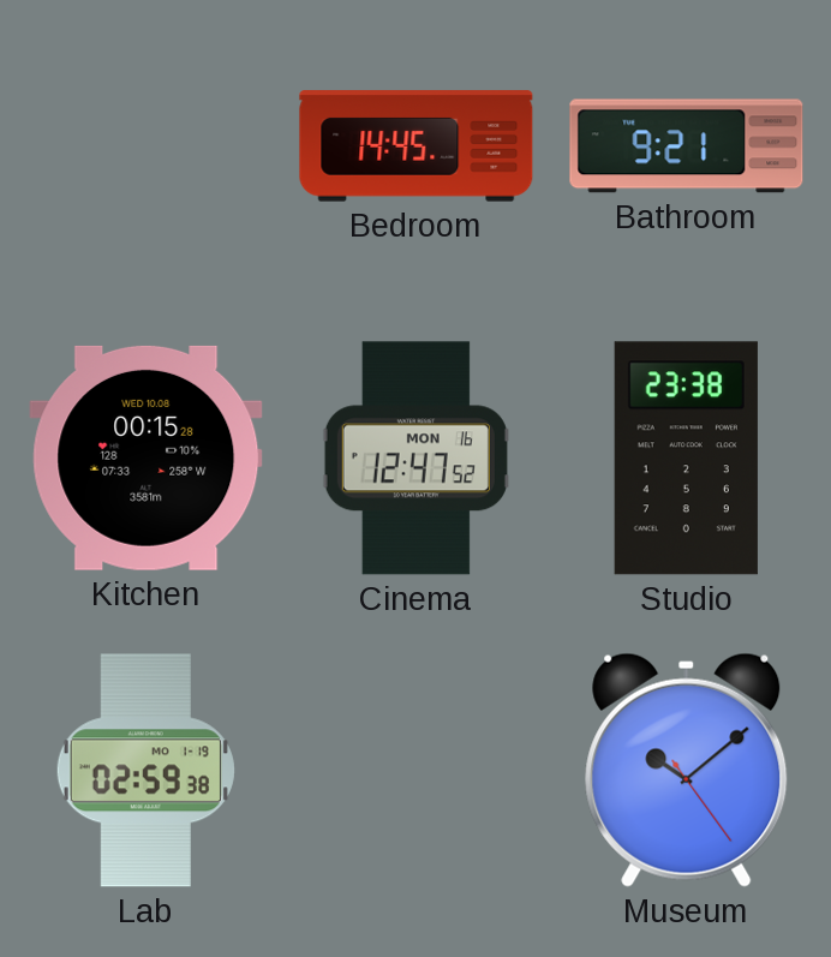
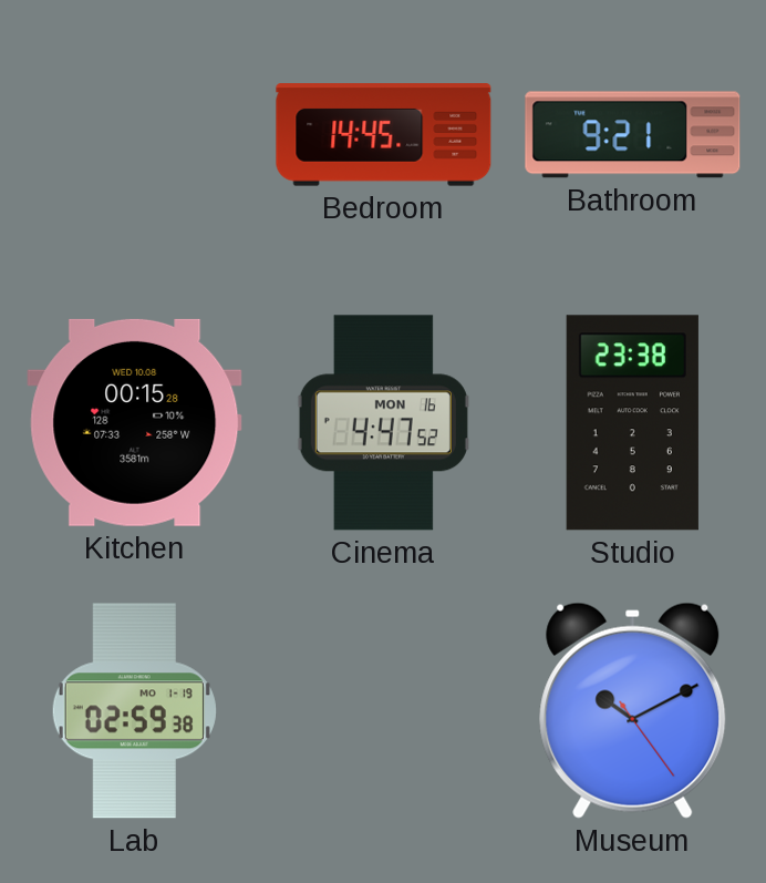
Cinema: 12:47 -> 4:47
Museum: 10:08 -> 10:10
